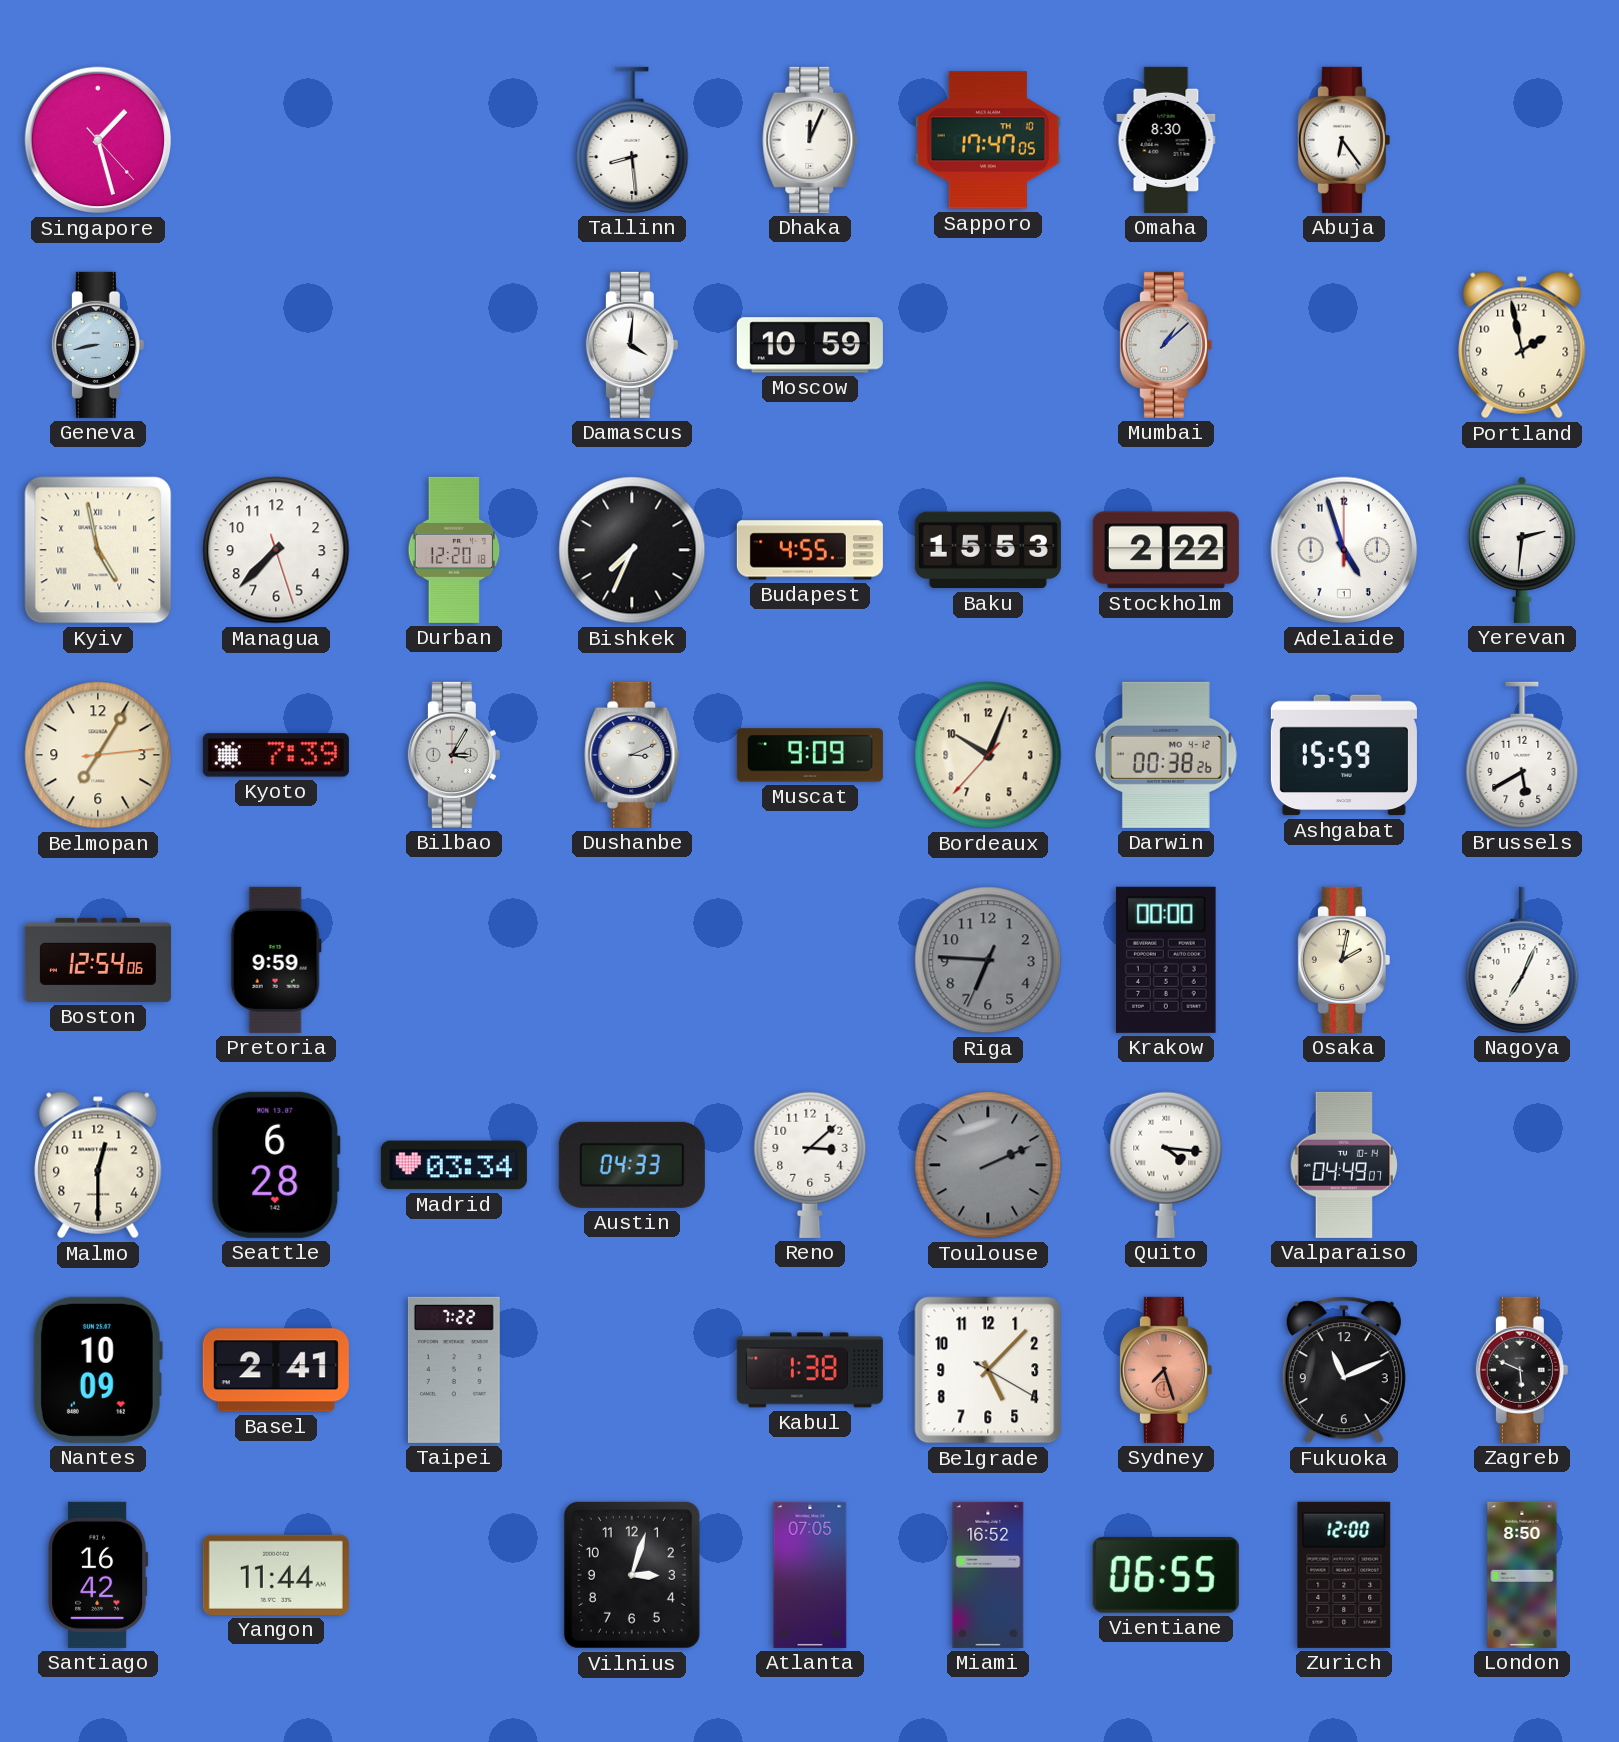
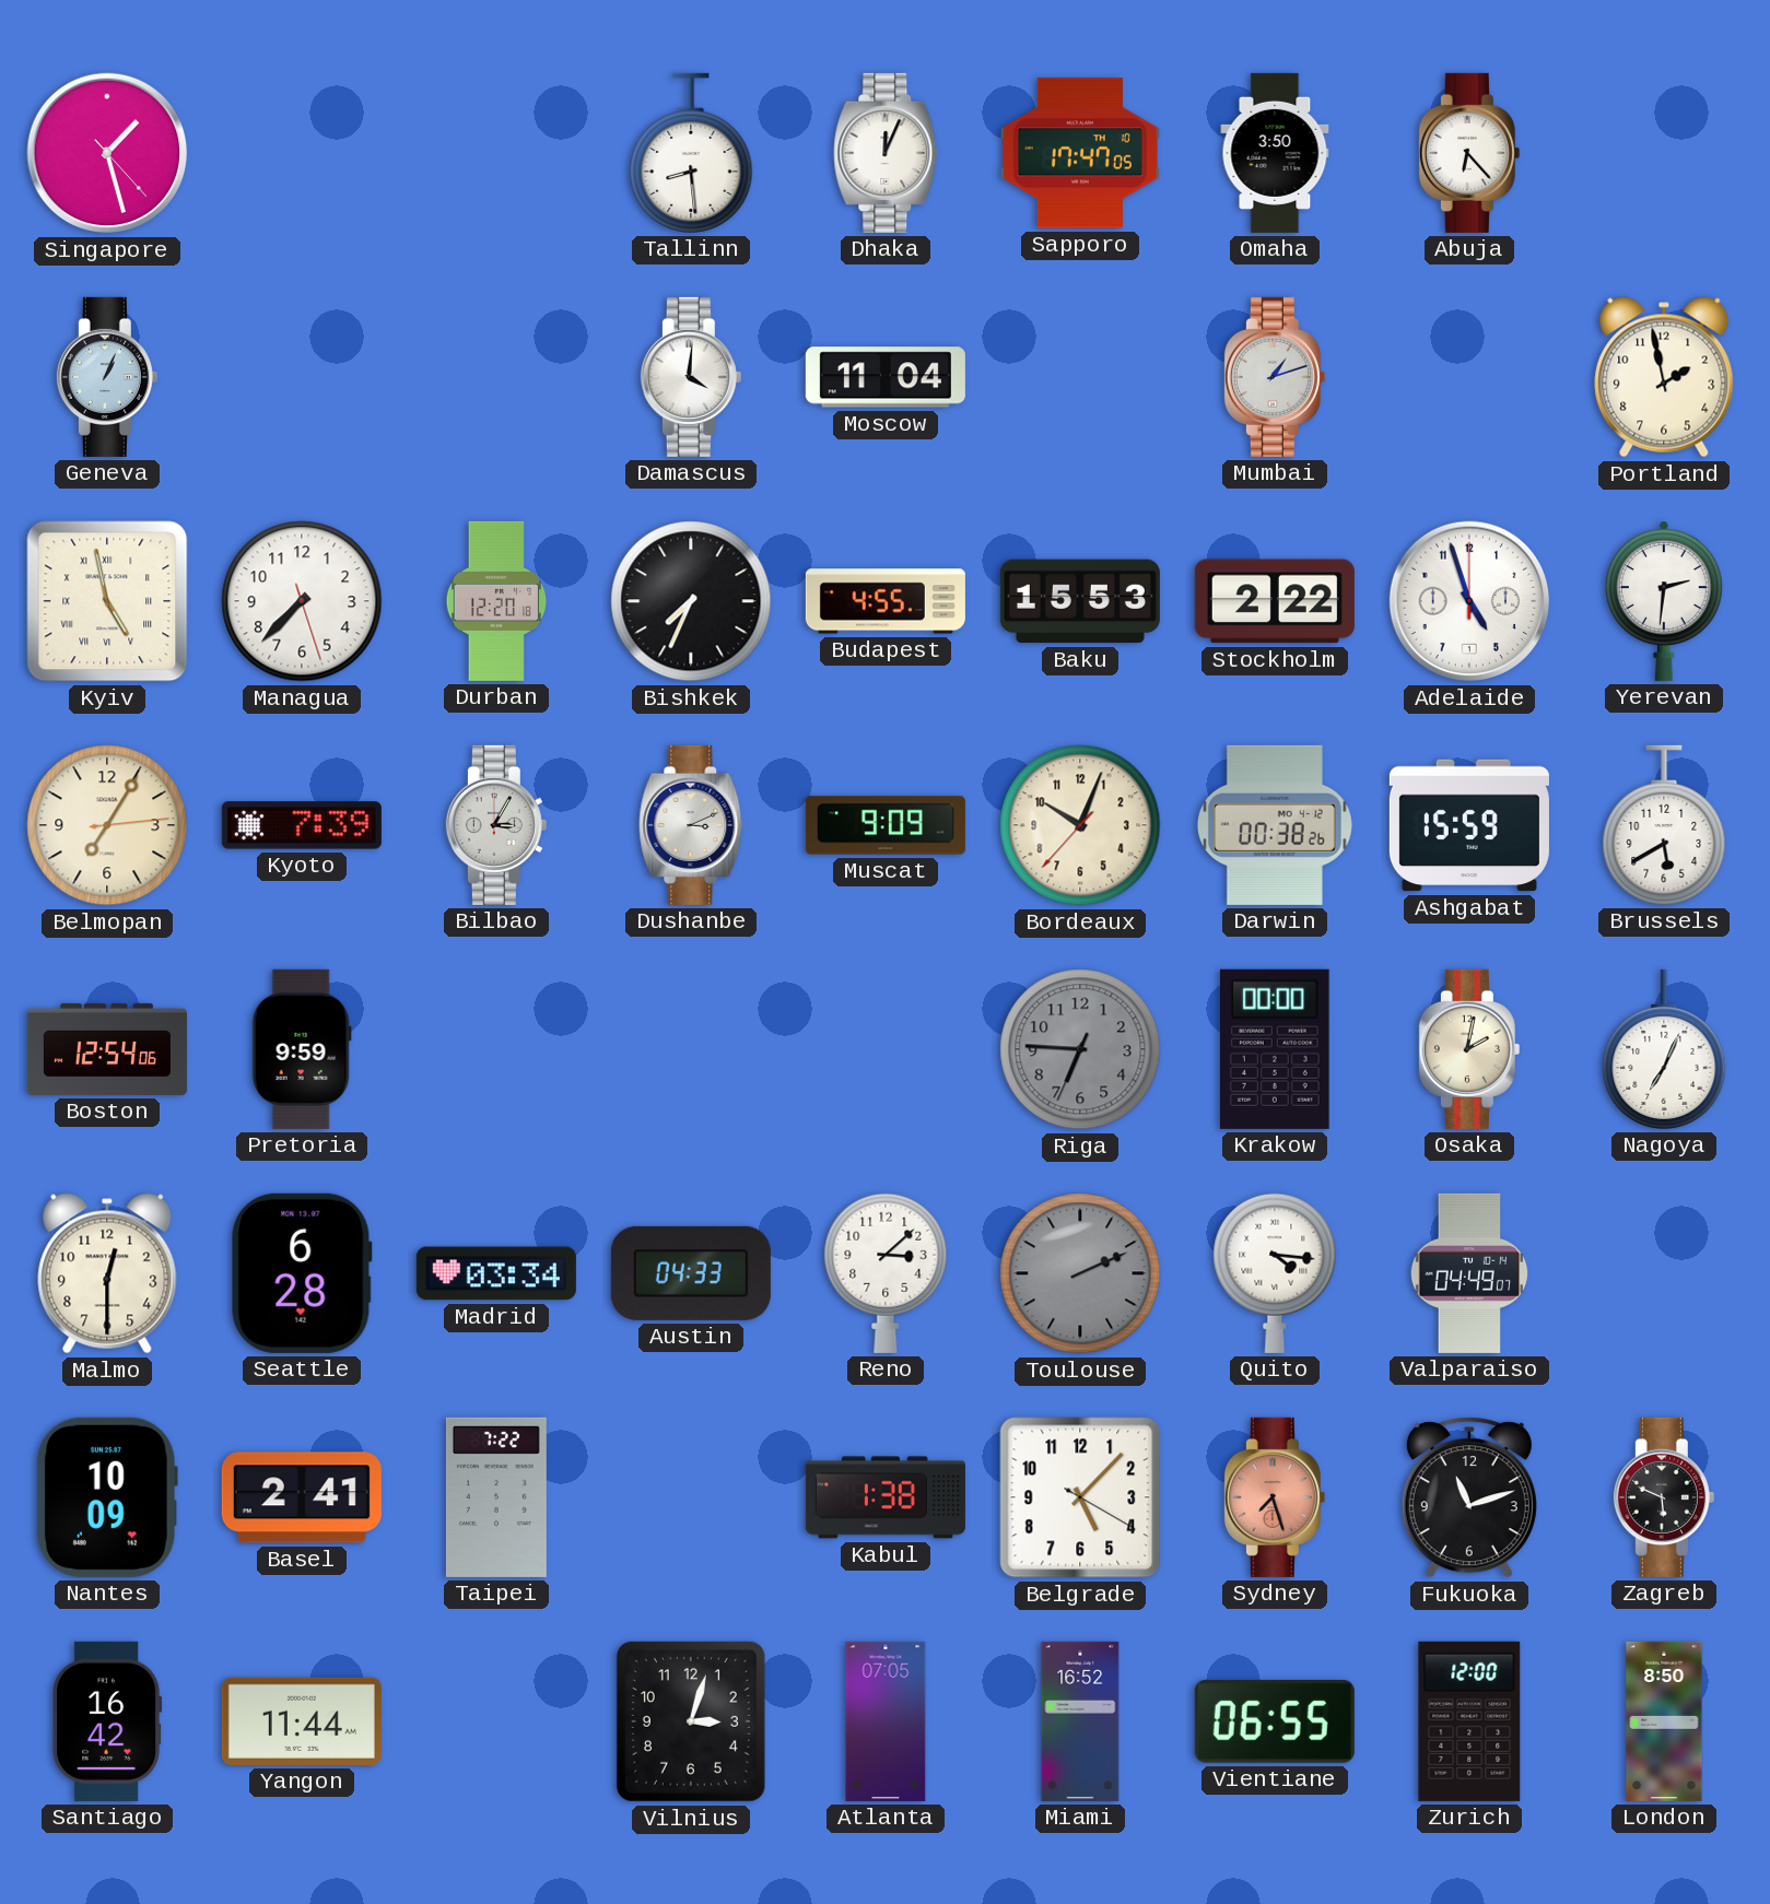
Omaha: 8:30 -> 3:50
Abuja: 6:24 -> 6:23
Geneva: 8:43 -> 1:04
Moscow: 10:59 -> 11:04
Mumbai: 1:08 -> 1:12
Fukuoka: 11:11 -> 11:12
